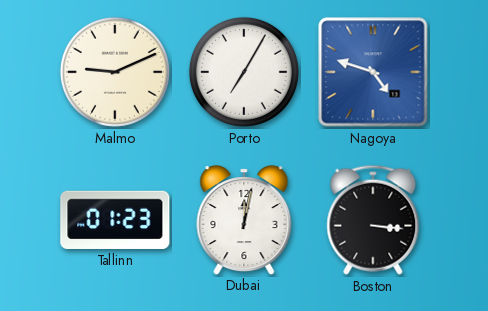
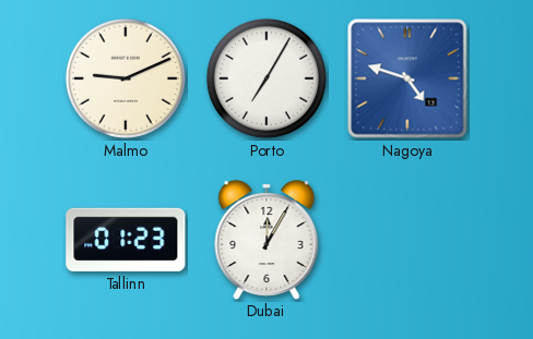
Dubai: 12:02 -> 12:05
Boston: 3:16 -> none
